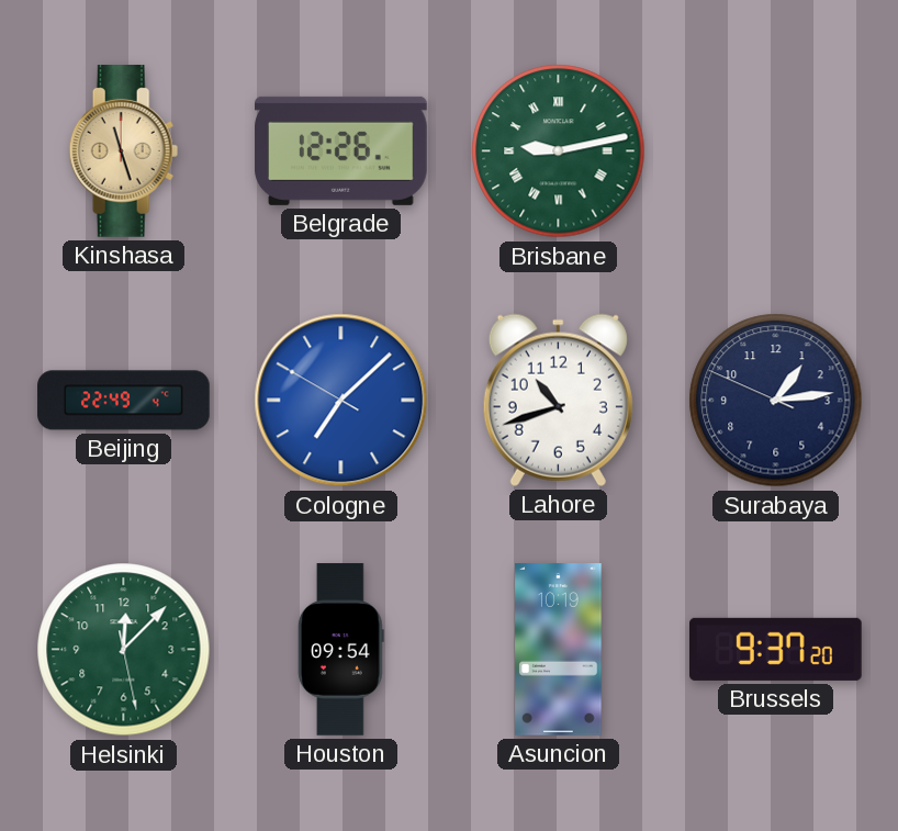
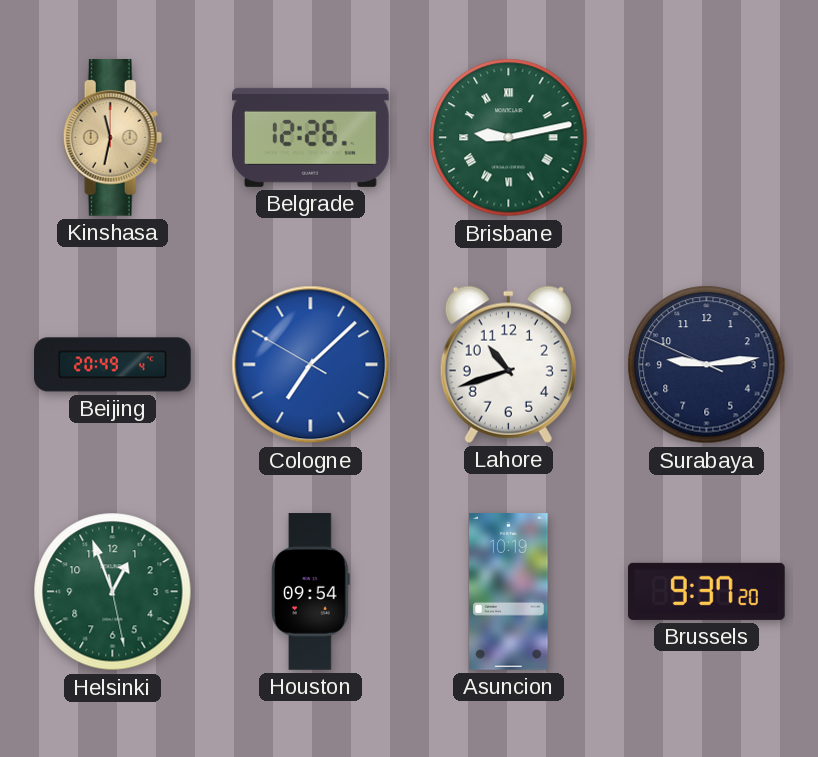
Kinshasa: 11:27 -> 11:32
Beijing: 22:49 -> 20:49
Surabaya: 1:13 -> 9:13
Helsinki: 12:07 -> 12:56
